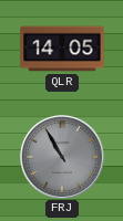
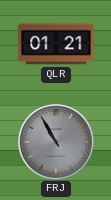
QLR: 14:05 -> 01:21
